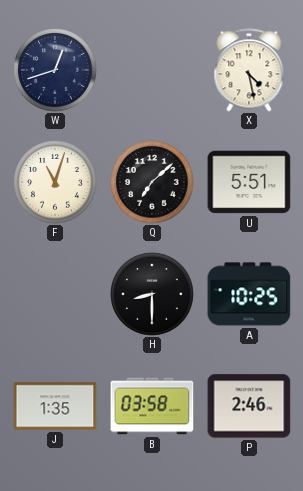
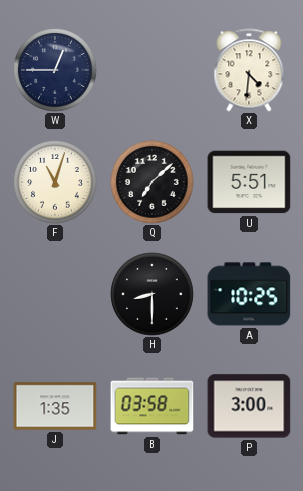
W: 12:42 -> 12:45
X: 4:28 -> 4:31
P: 2:46 -> 3:00
